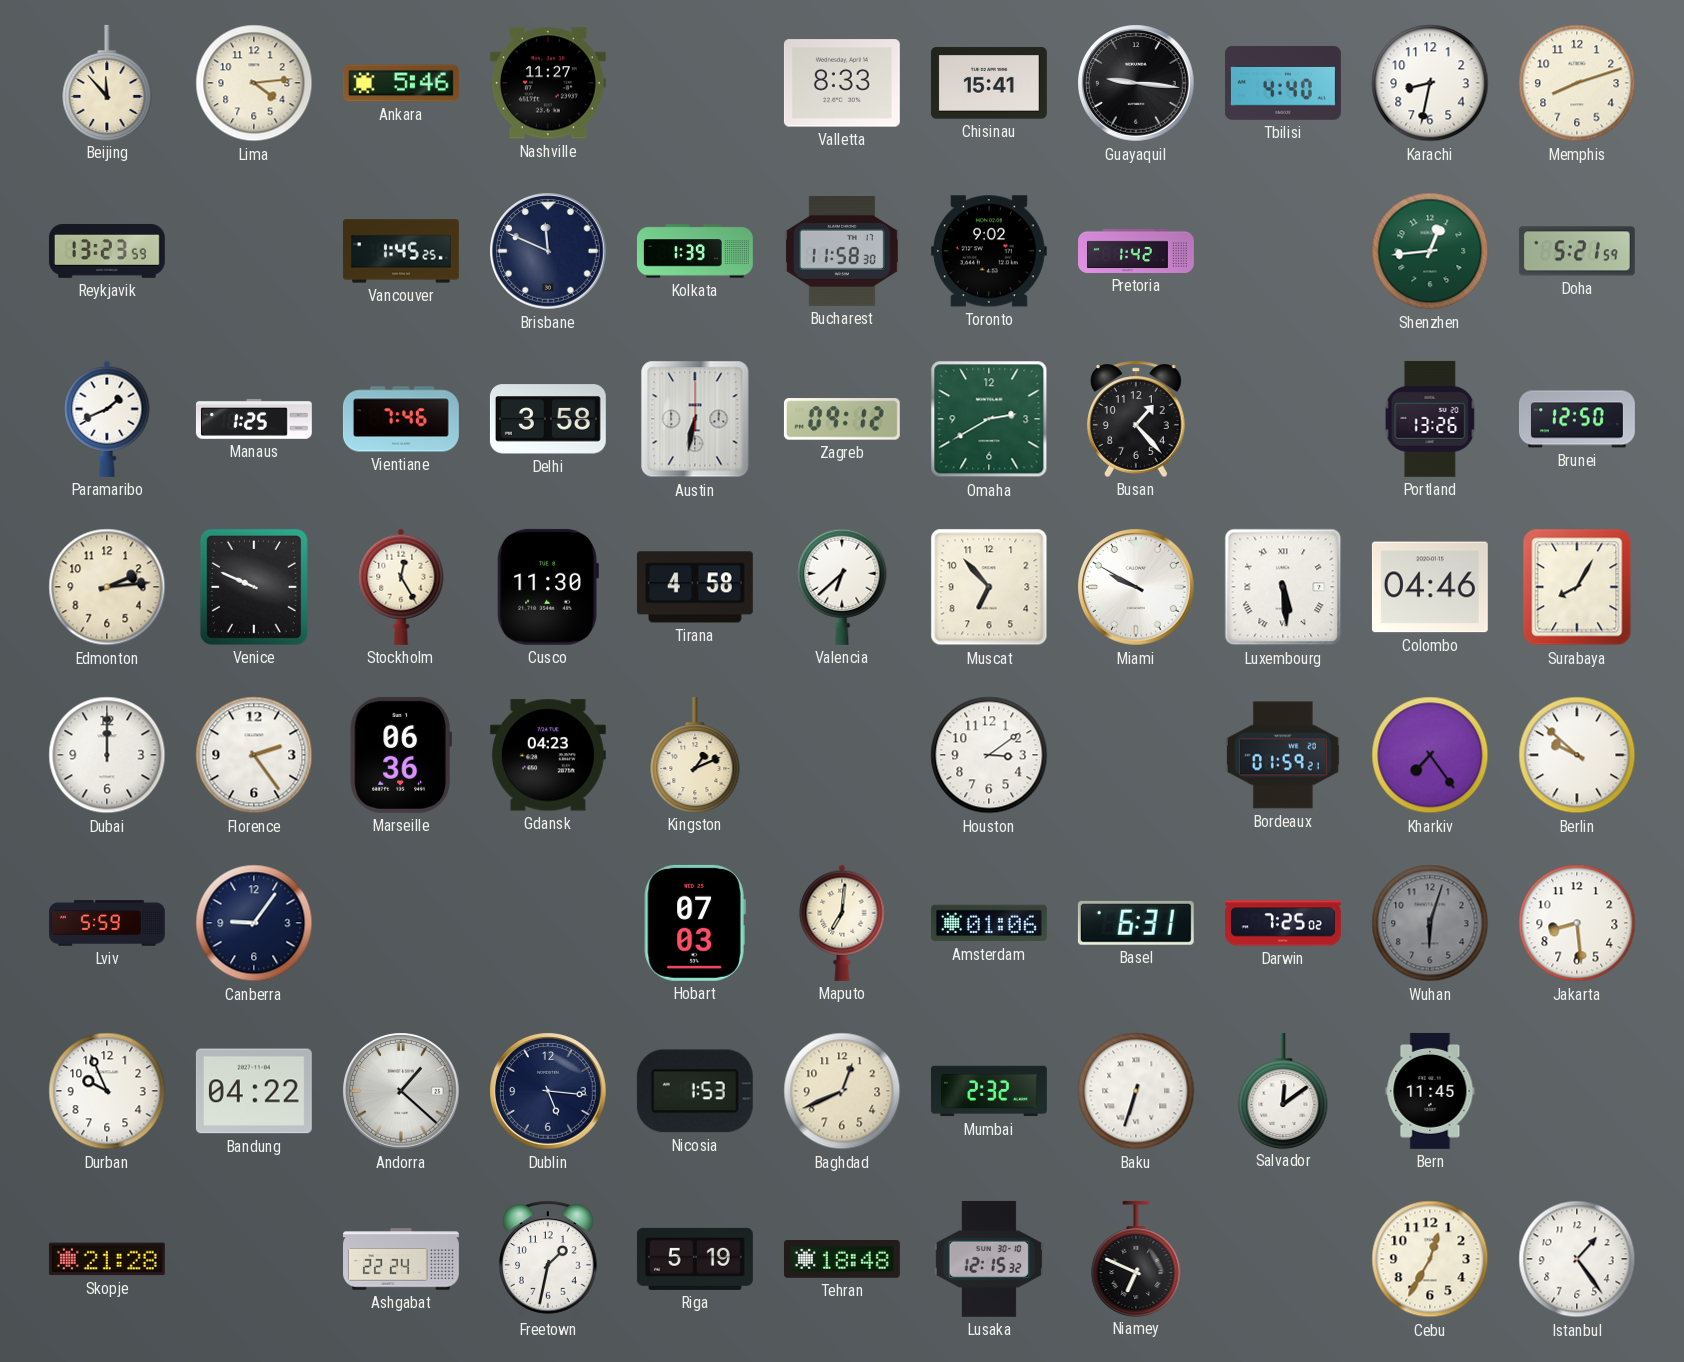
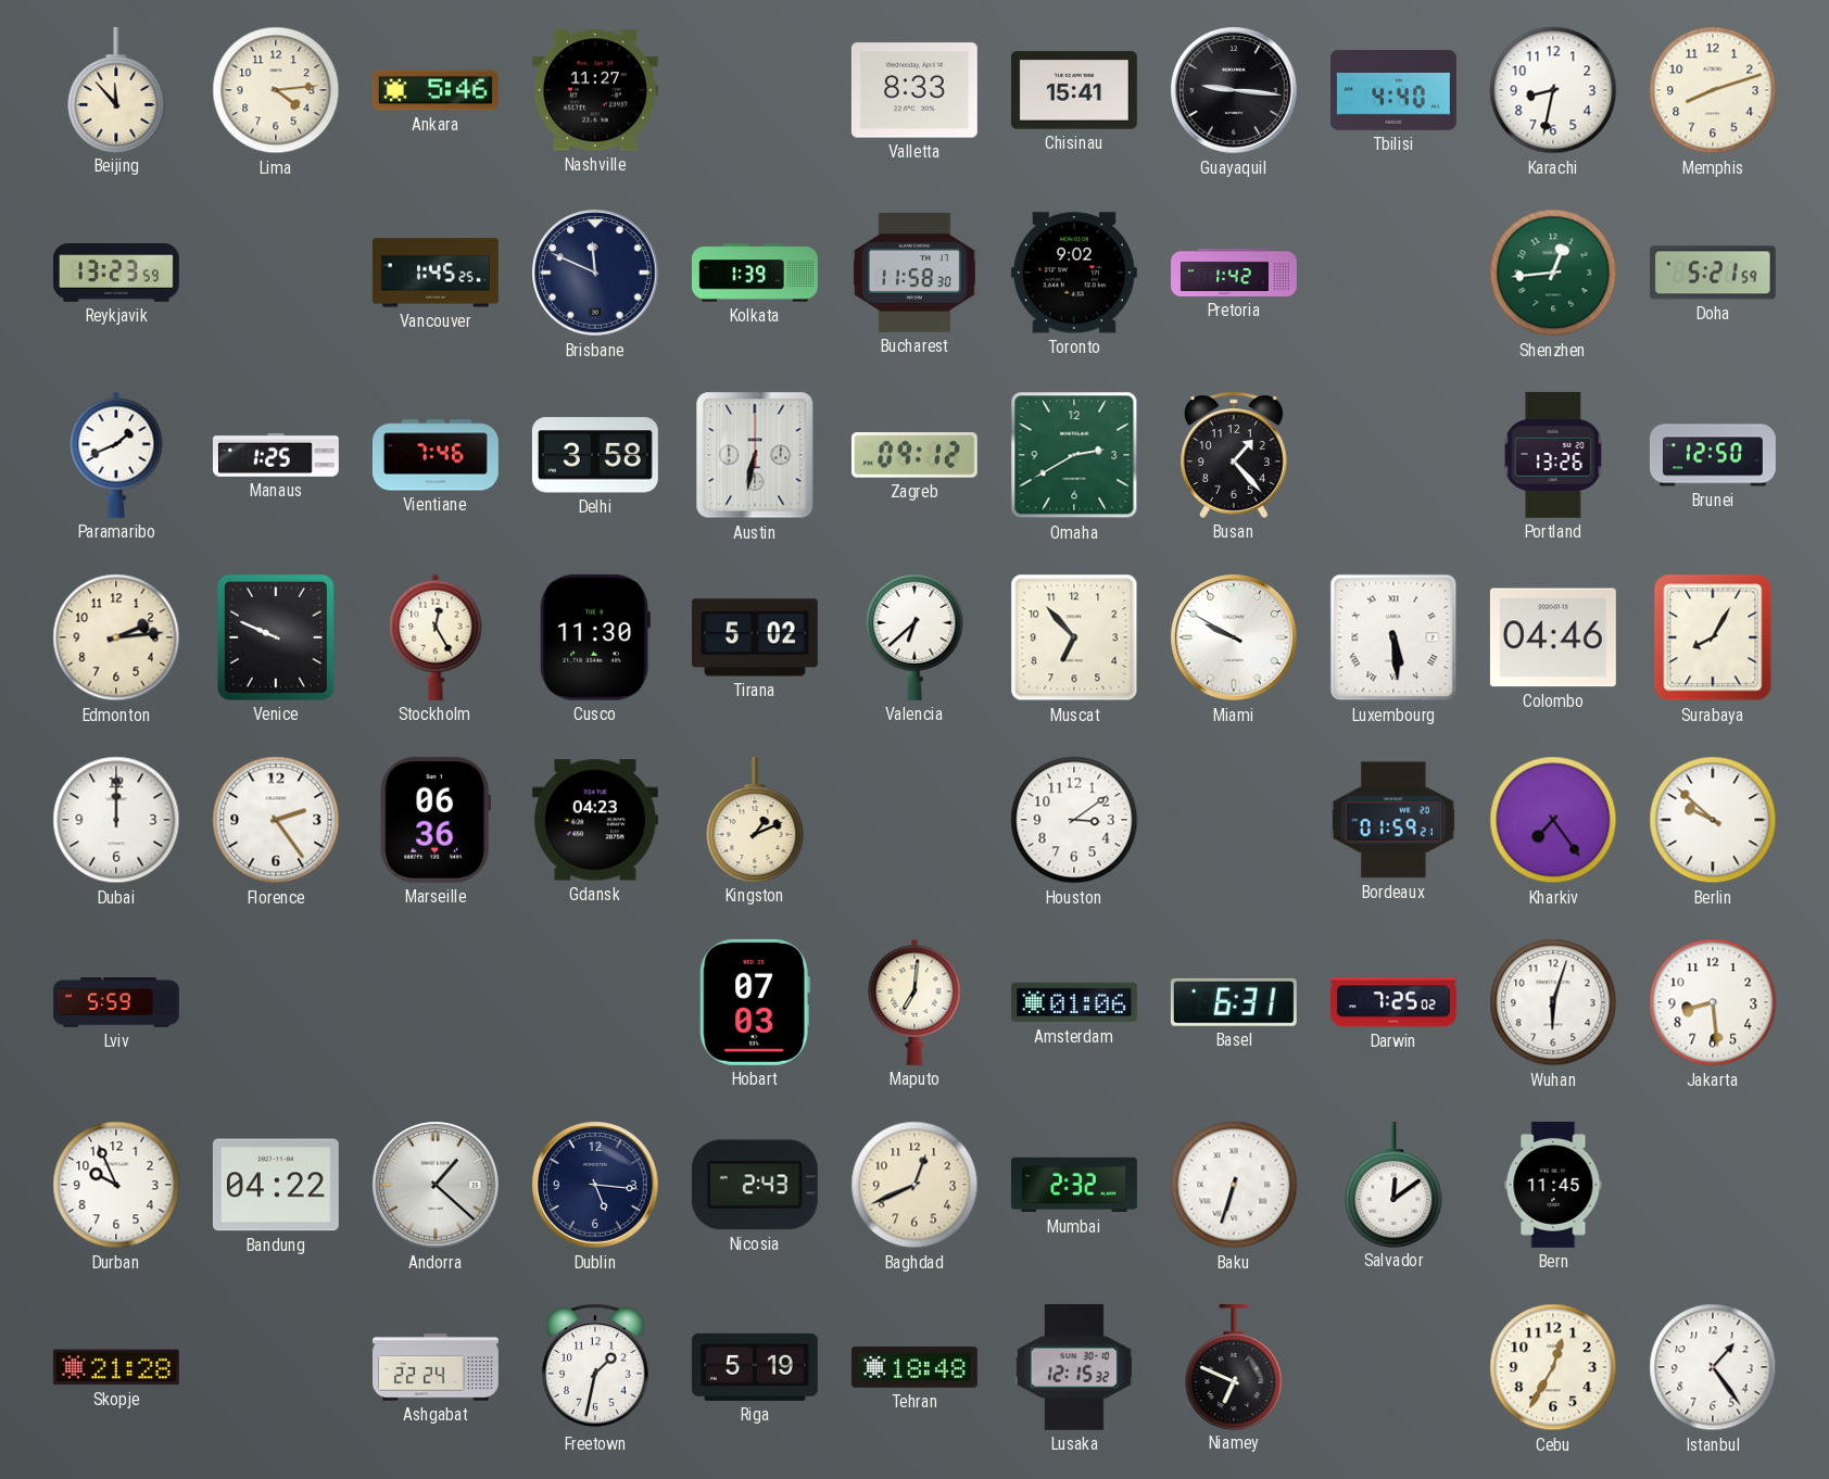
Tirana: 4:58 -> 5:02
Canberra: 9:06 -> none
Wuhan dial: grey -> white
Nicosia: 1:53 -> 2:43
